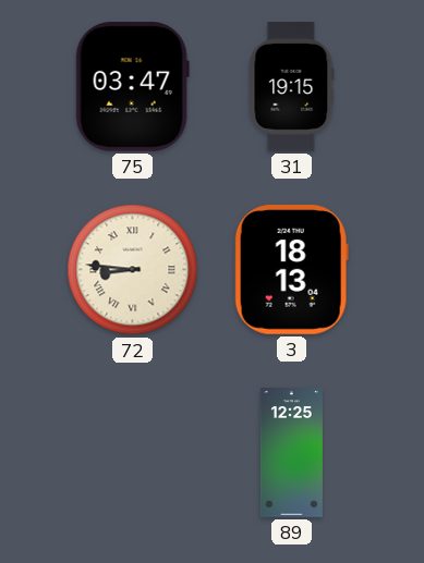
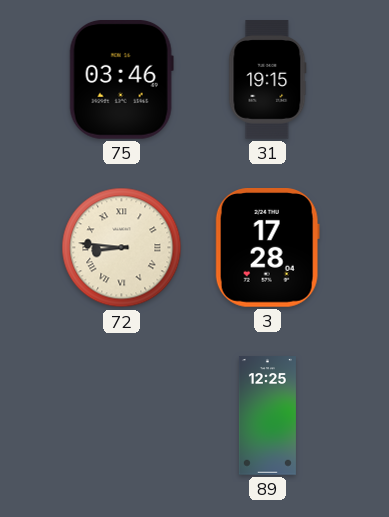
75: 03:47 -> 03:46
3: 18:13 -> 17:28
